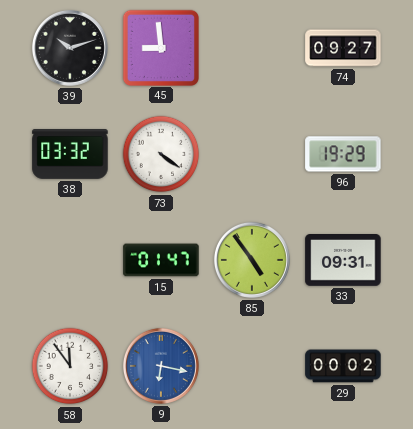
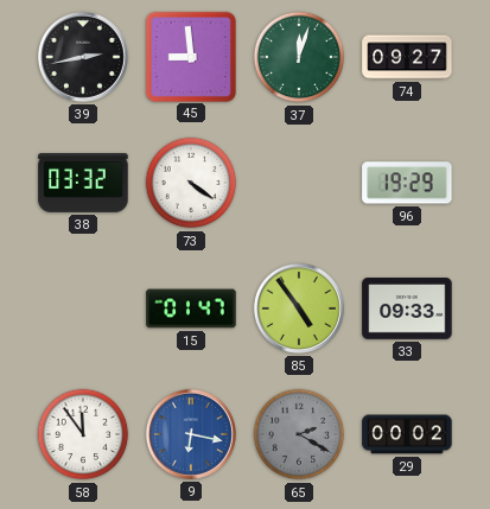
39: 10:12 -> 2:43
37: none -> 12:03
33: 09:31 -> 09:33
65: none -> 2:20
